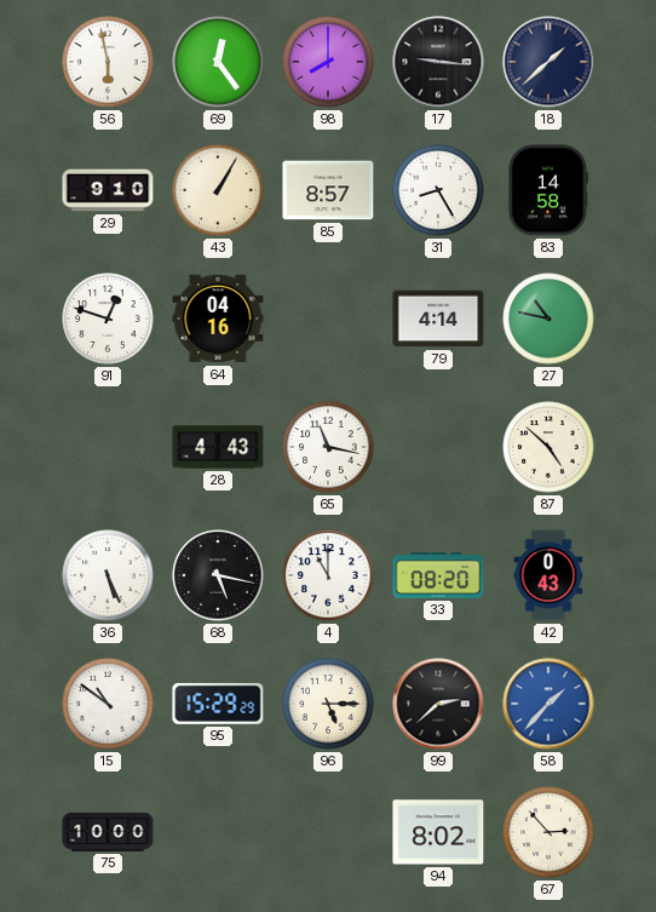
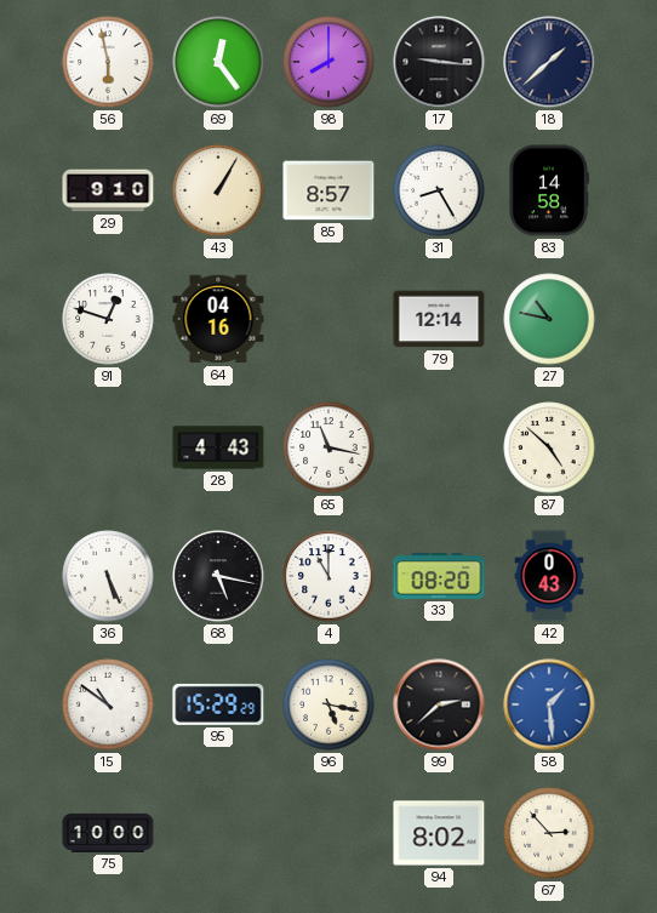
79: 4:14 -> 12:14
96: 5:15 -> 5:17
58: 1:37 -> 1:29
